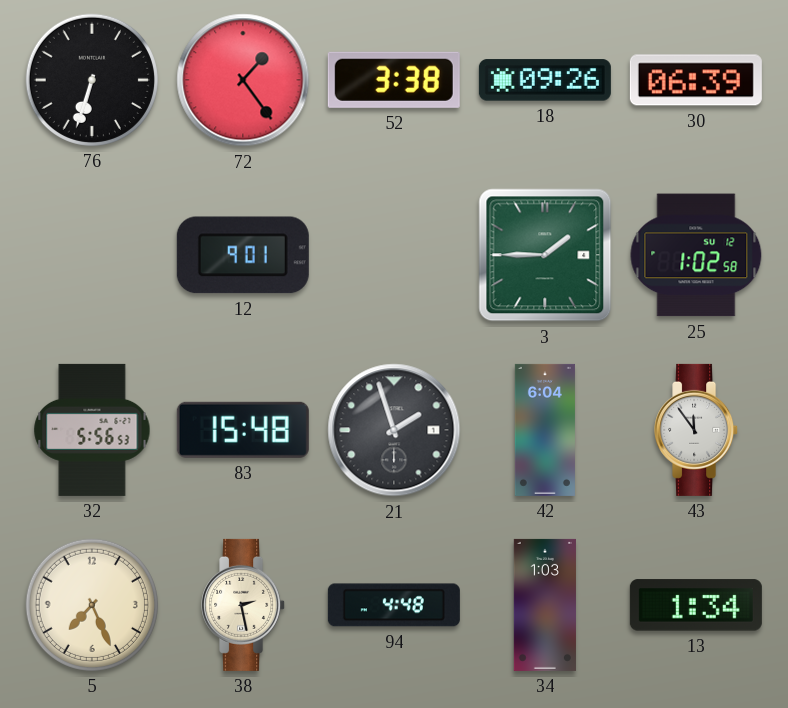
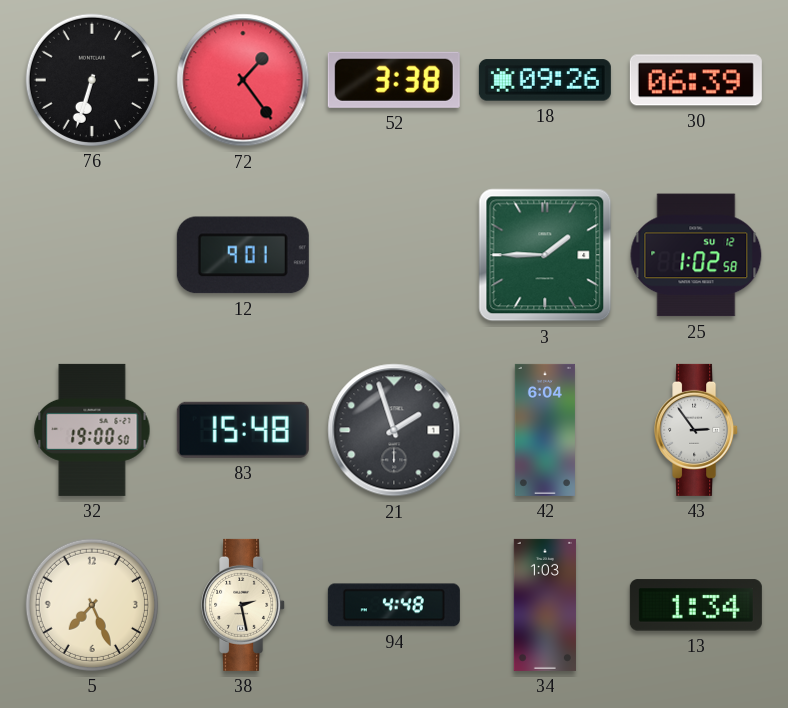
32: 5:56 -> 19:00
43: 11:54 -> 2:54
